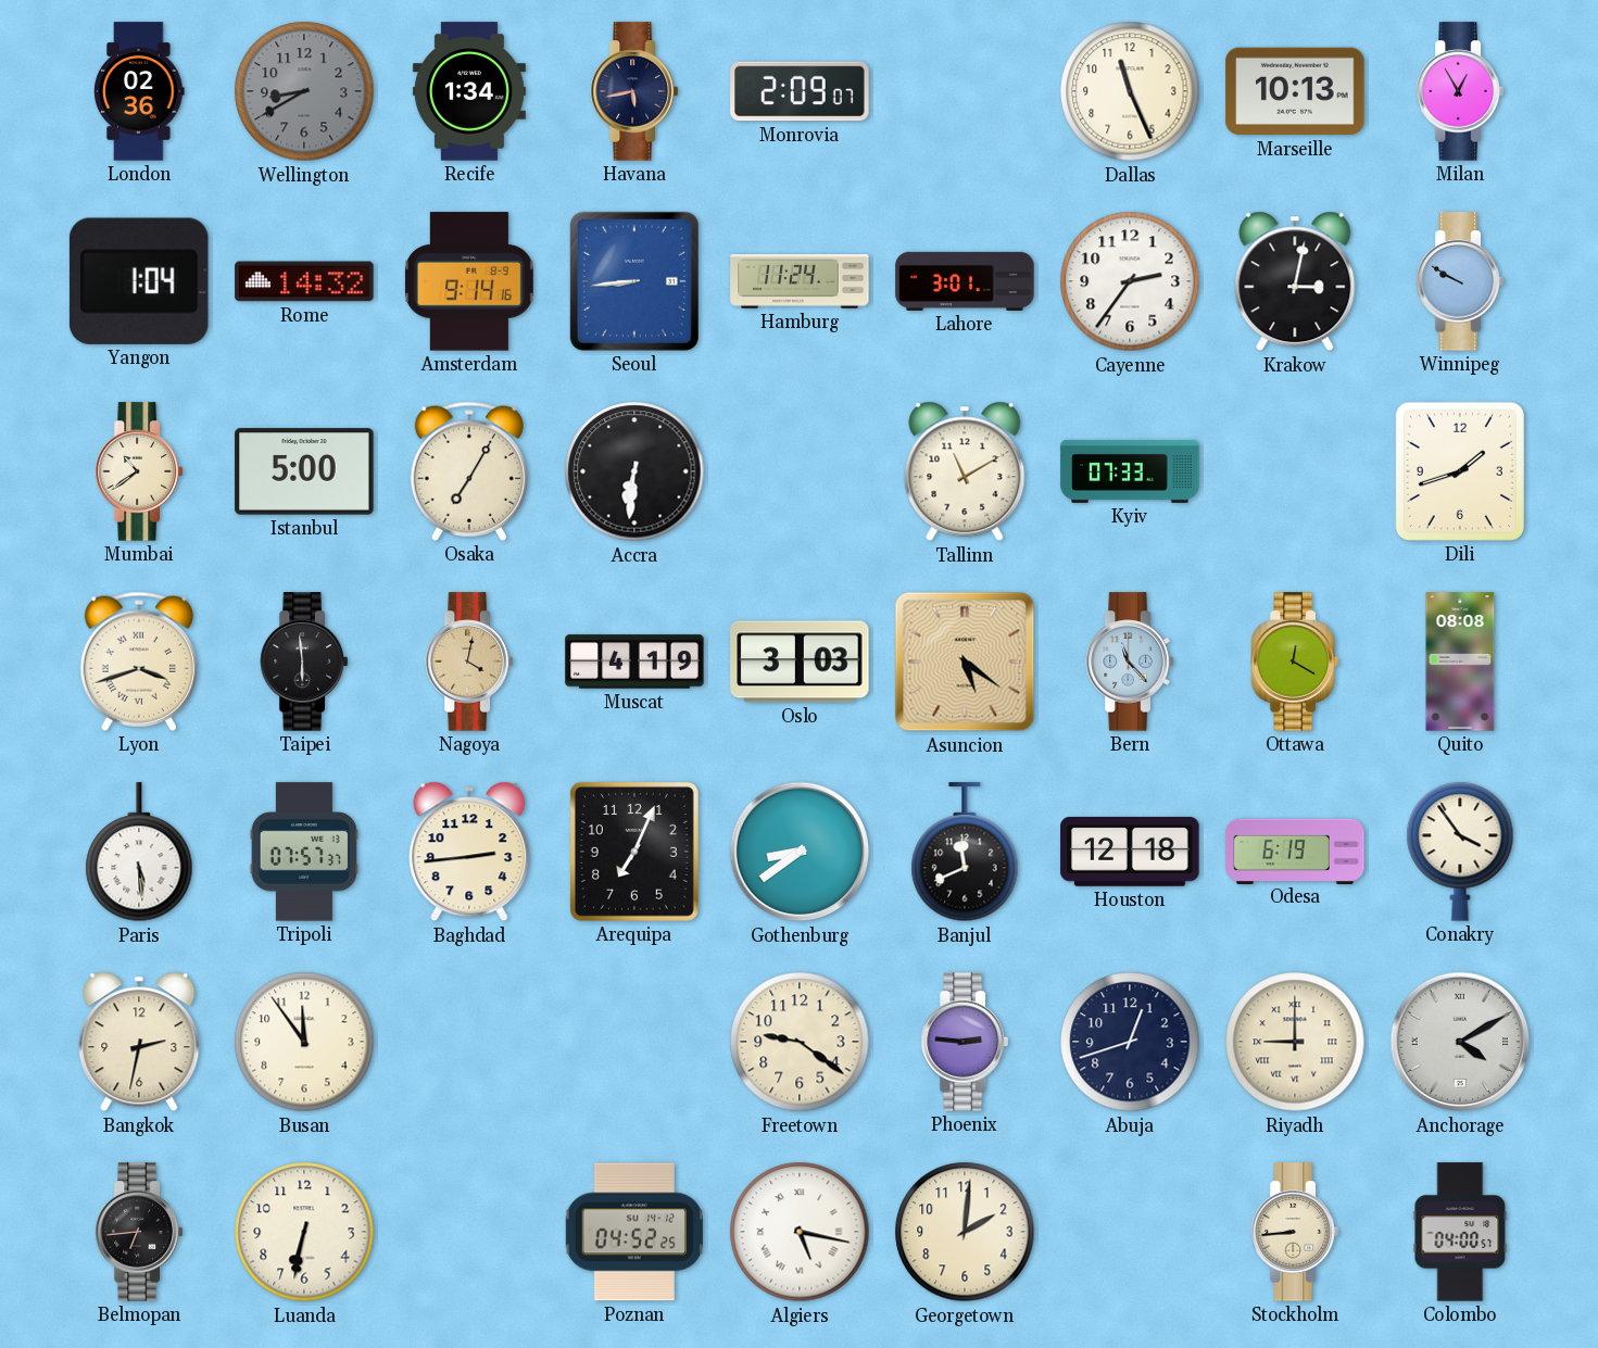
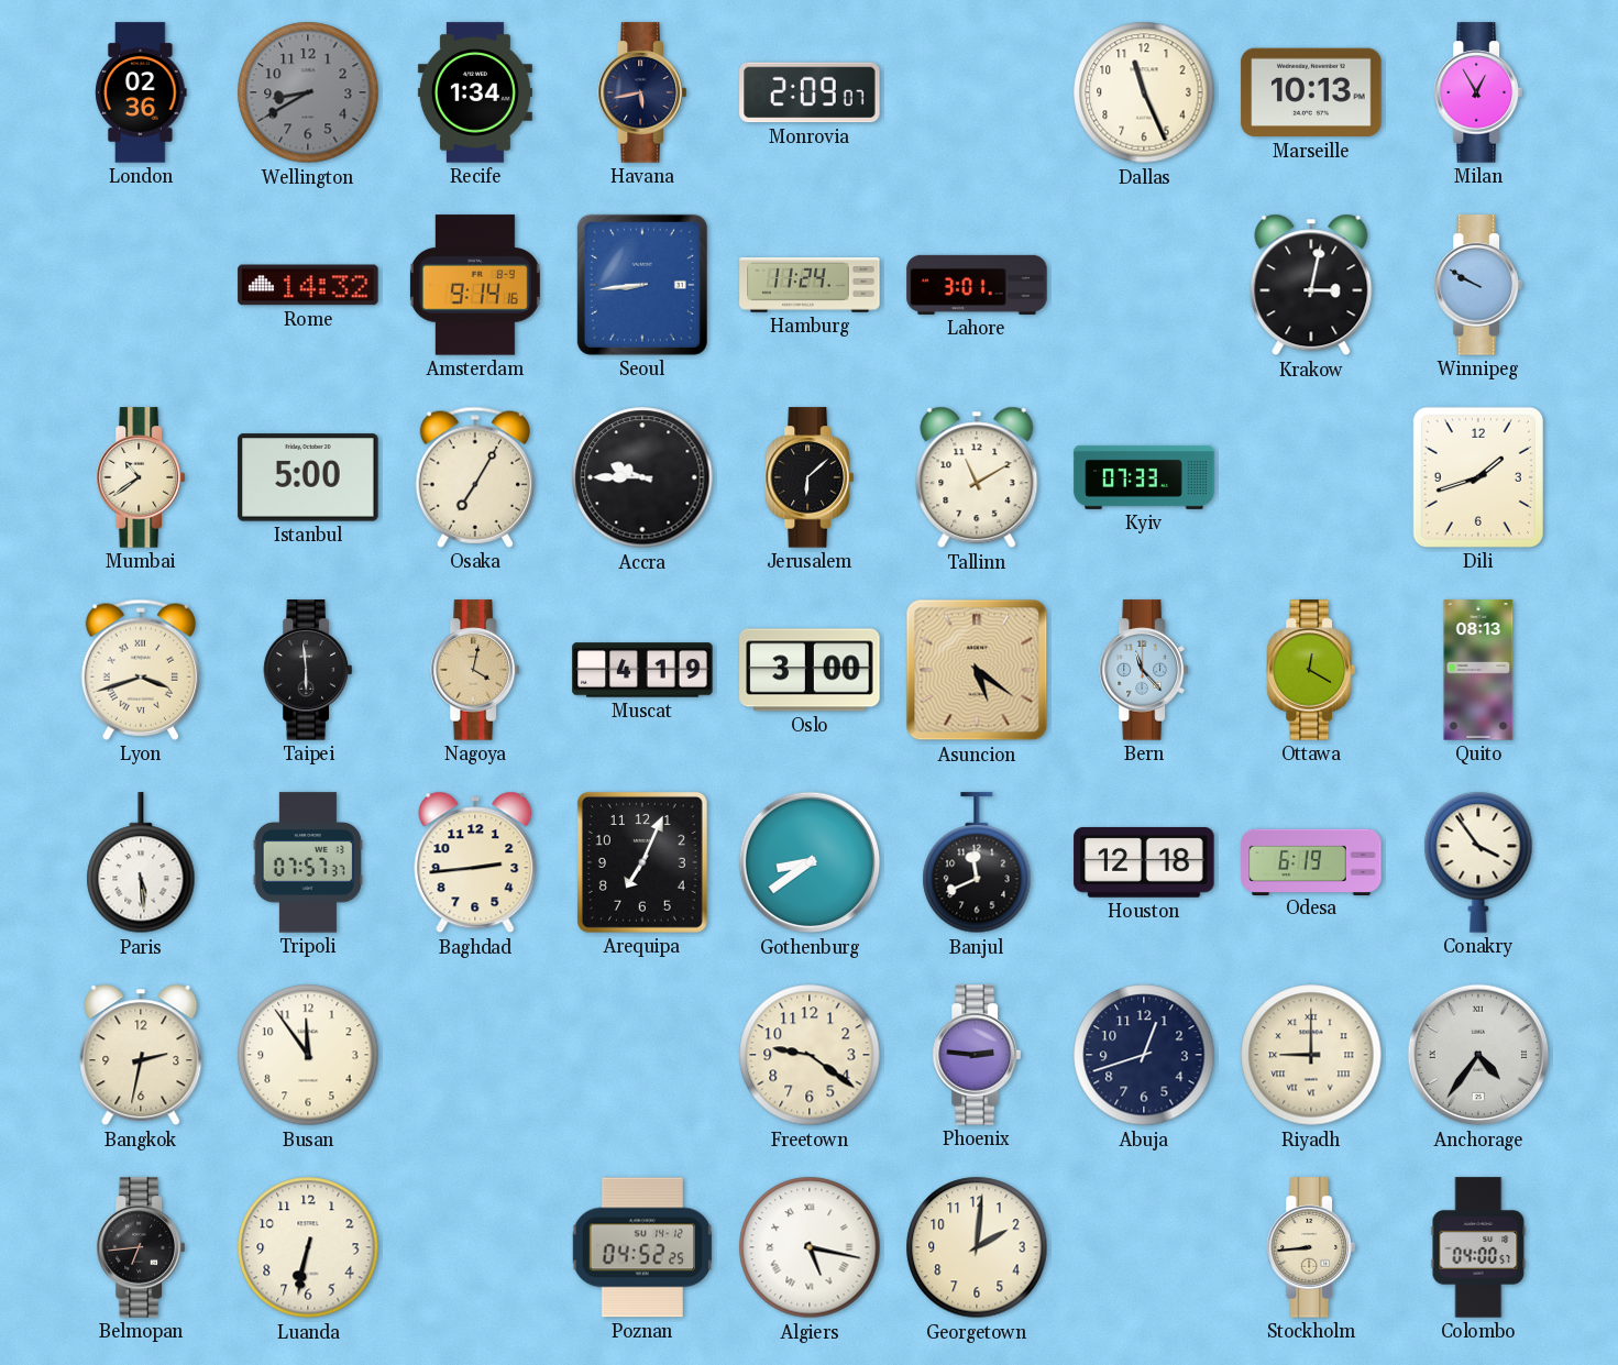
Yangon: 1:04 -> none
Cayenne: 2:36 -> none
Accra: 6:31 -> 9:45
Jerusalem: none -> 6:08
Oslo: 3:03 -> 3:00
Quito: 08:08 -> 08:13
Anchorage: 4:10 -> 4:36
